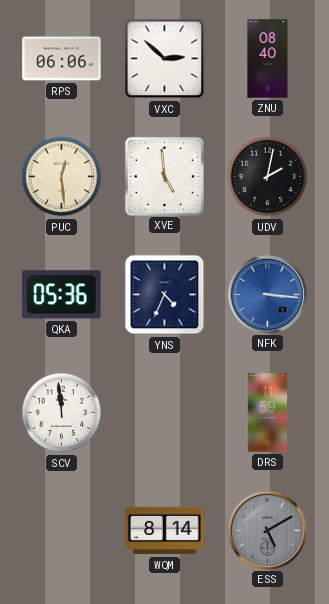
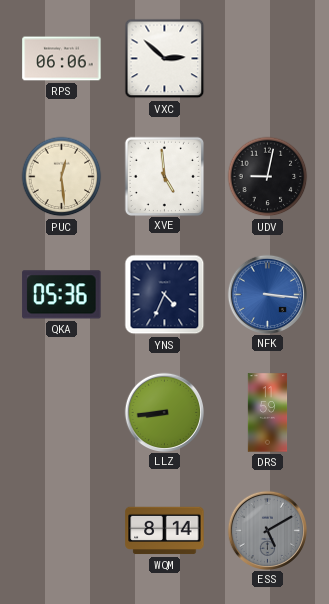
ZNU: 08:40 -> none
UDV: 2:02 -> 9:02
SCV: 11:59 -> none
LLZ: none -> 8:44
